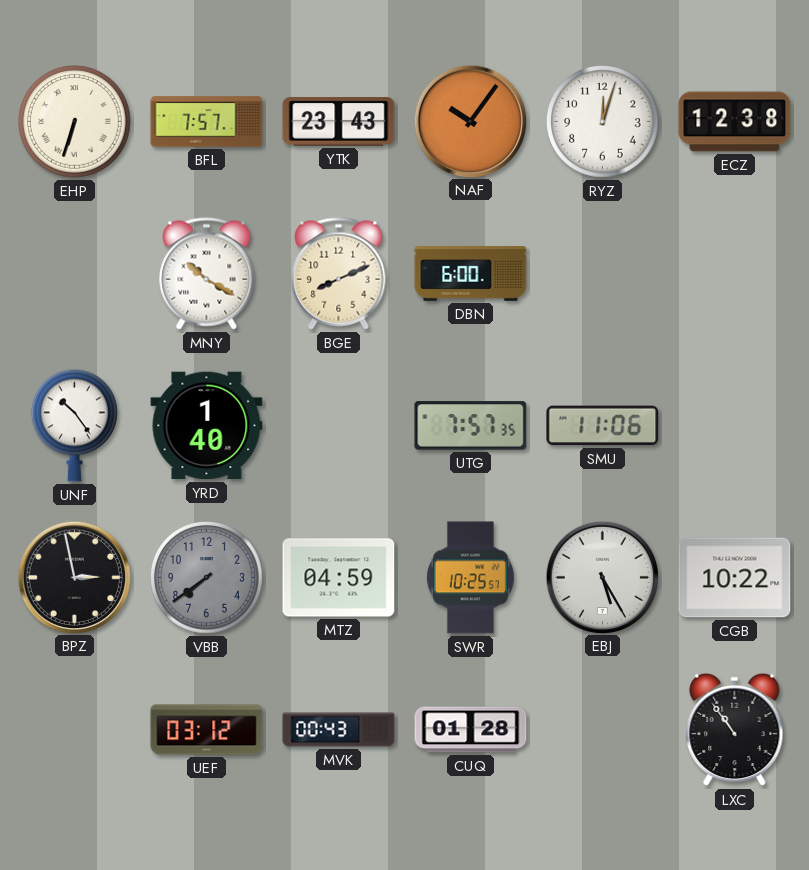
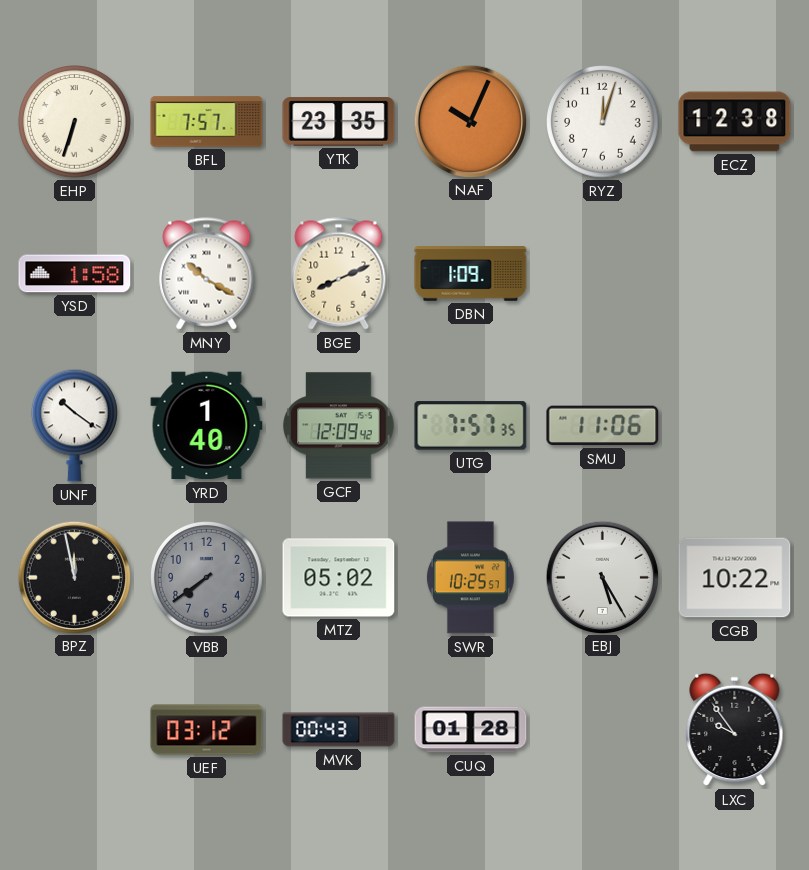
YTK: 23:43 -> 23:35
NAF: 10:06 -> 10:04
YSD: none -> 1:58
DBN: 6:00 -> 1:09
UNF: 10:24 -> 10:21
GCF: none -> 12:09
BPZ: 2:58 -> 11:58
MTZ: 04:59 -> 05:02
LXC: 10:54 -> 9:54
